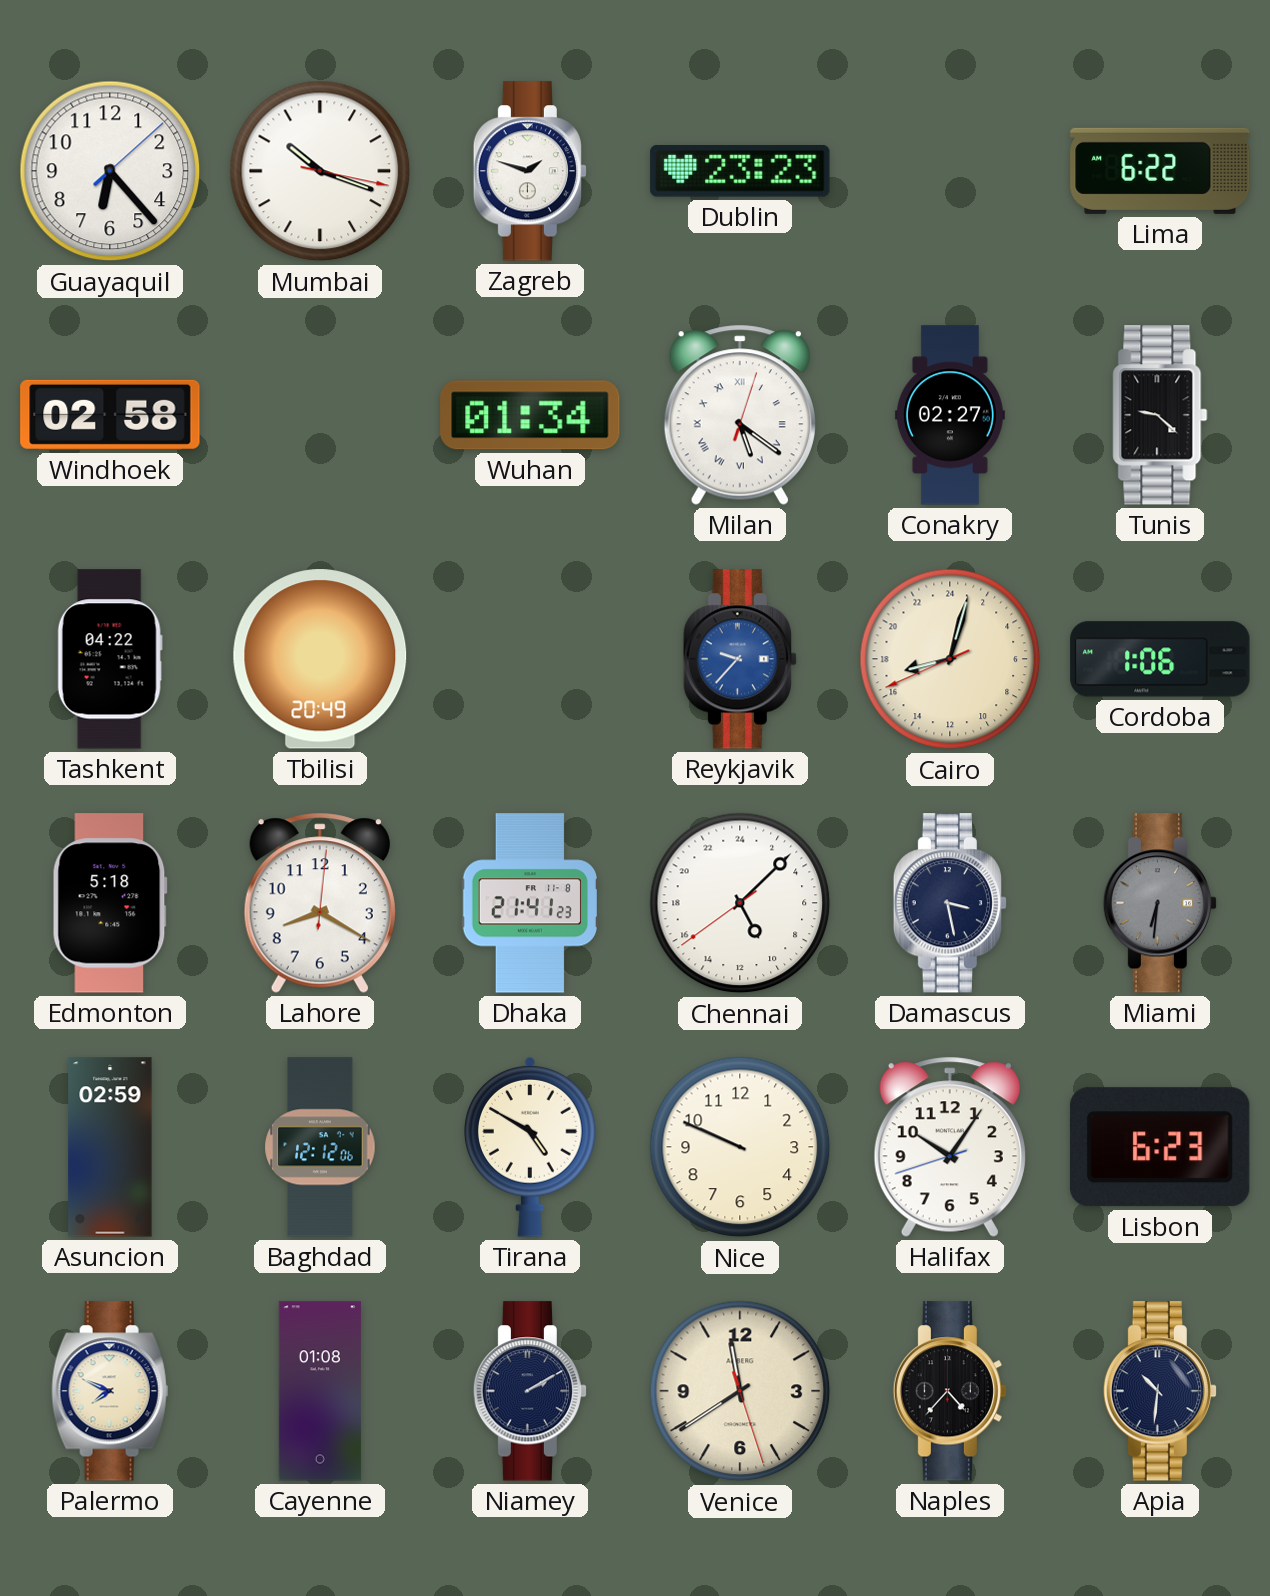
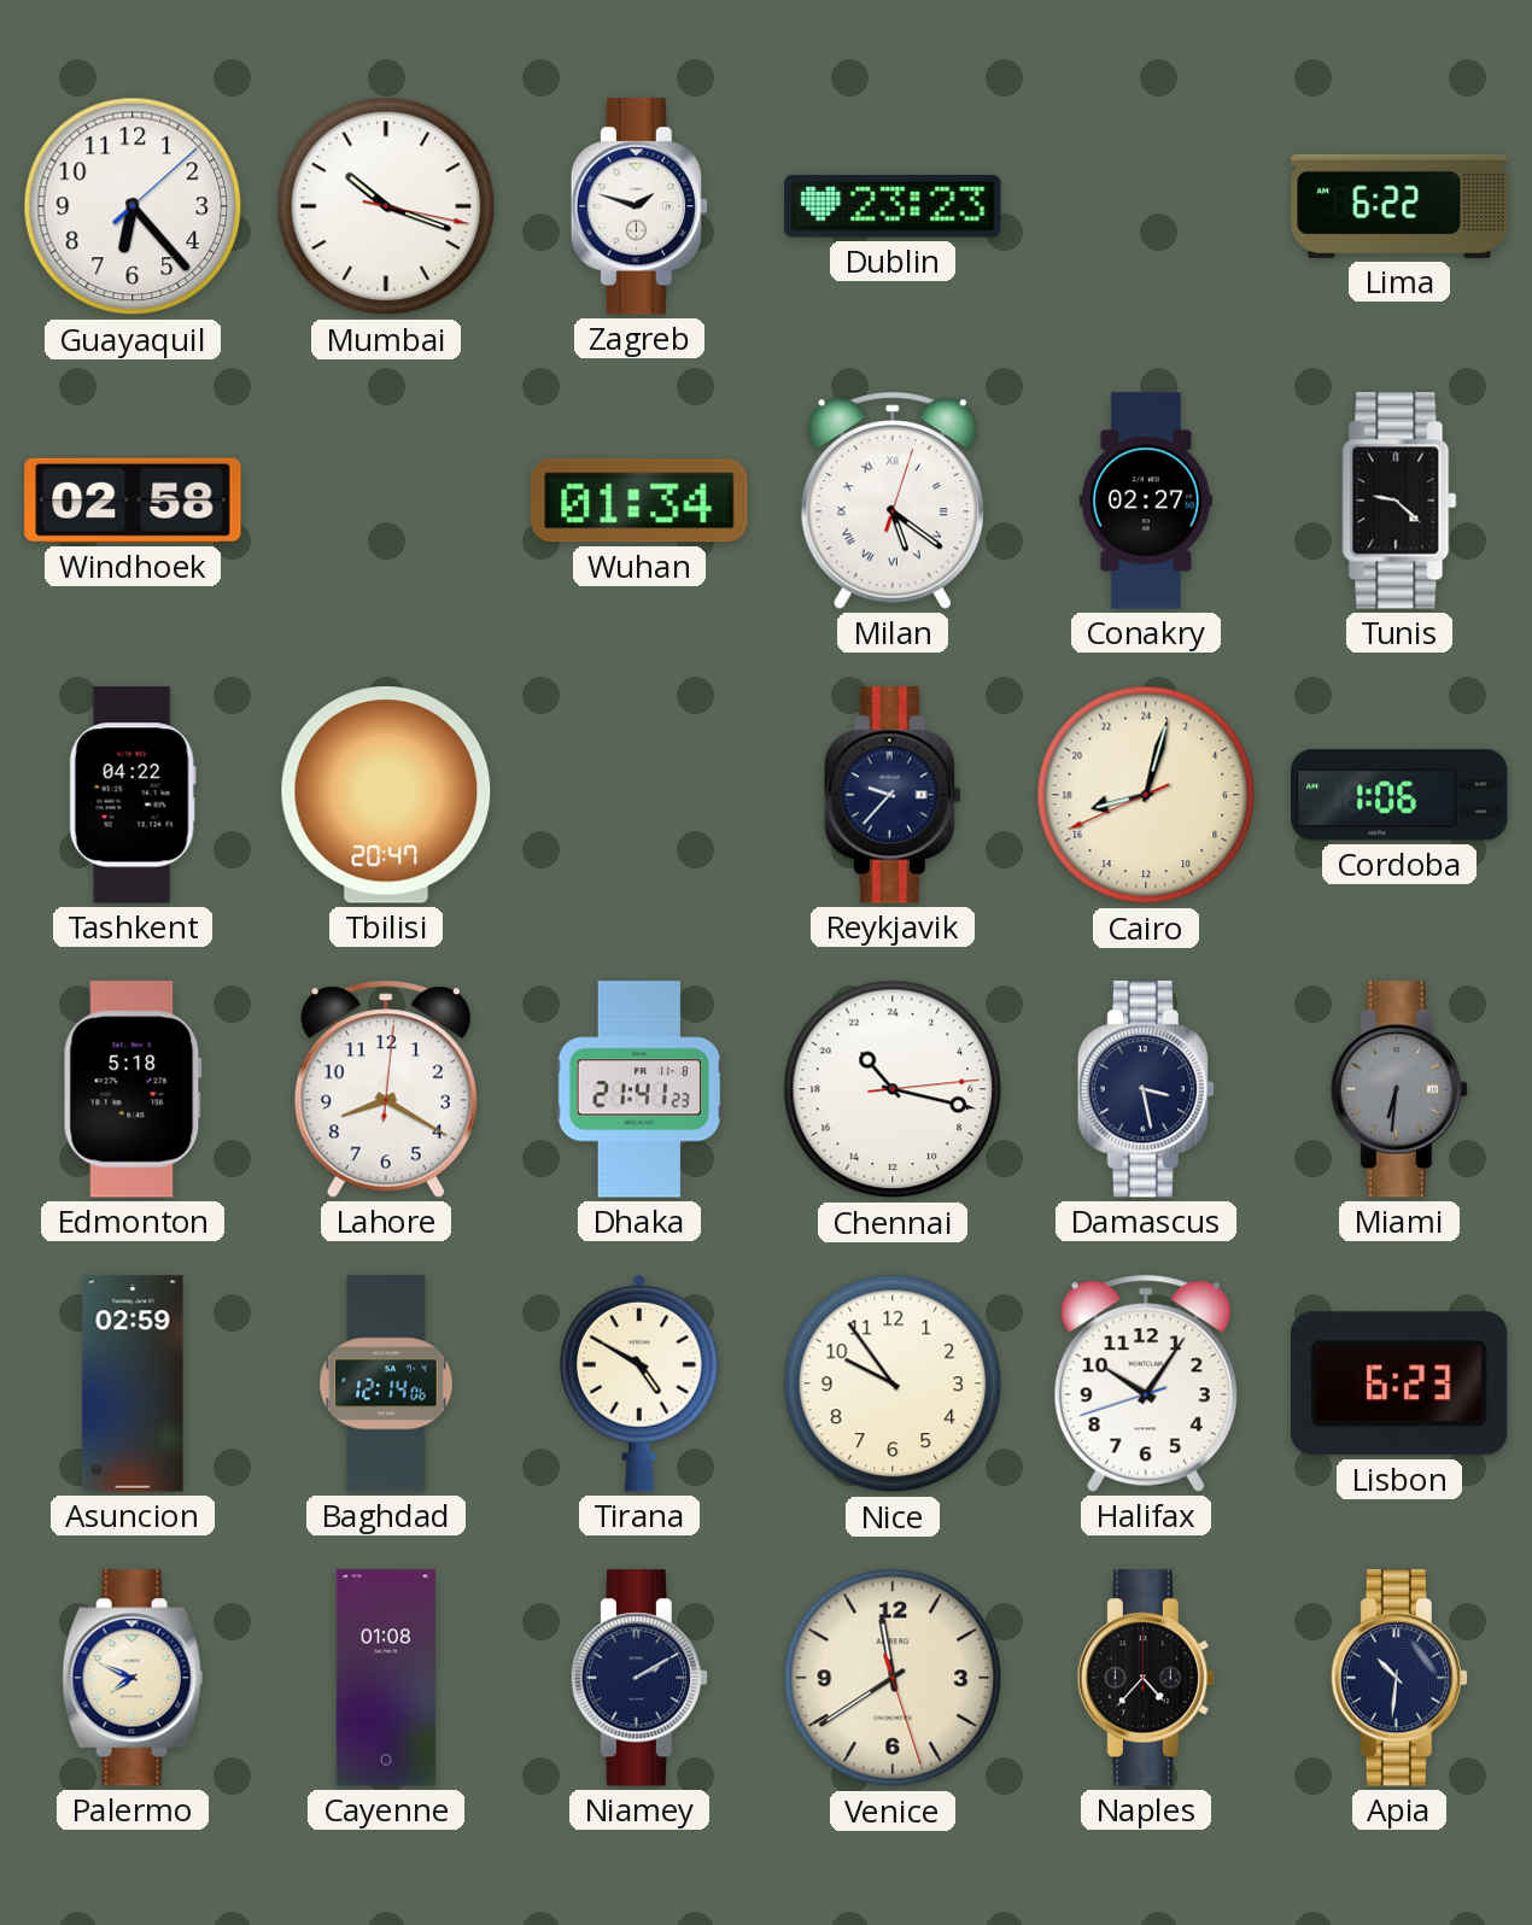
Tbilisi: 20:49 -> 20:47
Reykjavik dial: blue -> navy
Chennai: 10:07 -> 21:17
Baghdad: 12:12 -> 12:14
Nice: 9:49 -> 9:54
